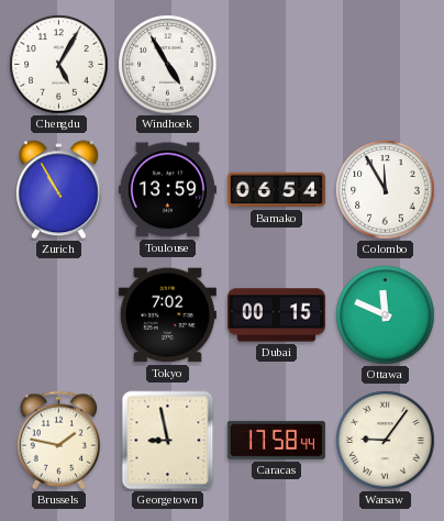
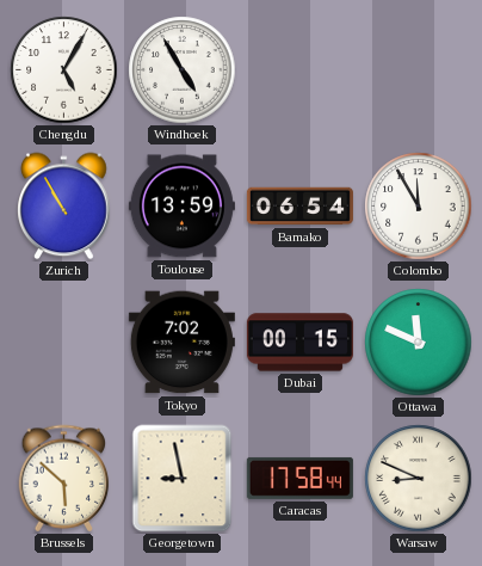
Brussels: 1:47 -> 5:52
Warsaw: 9:06 -> 8:49
